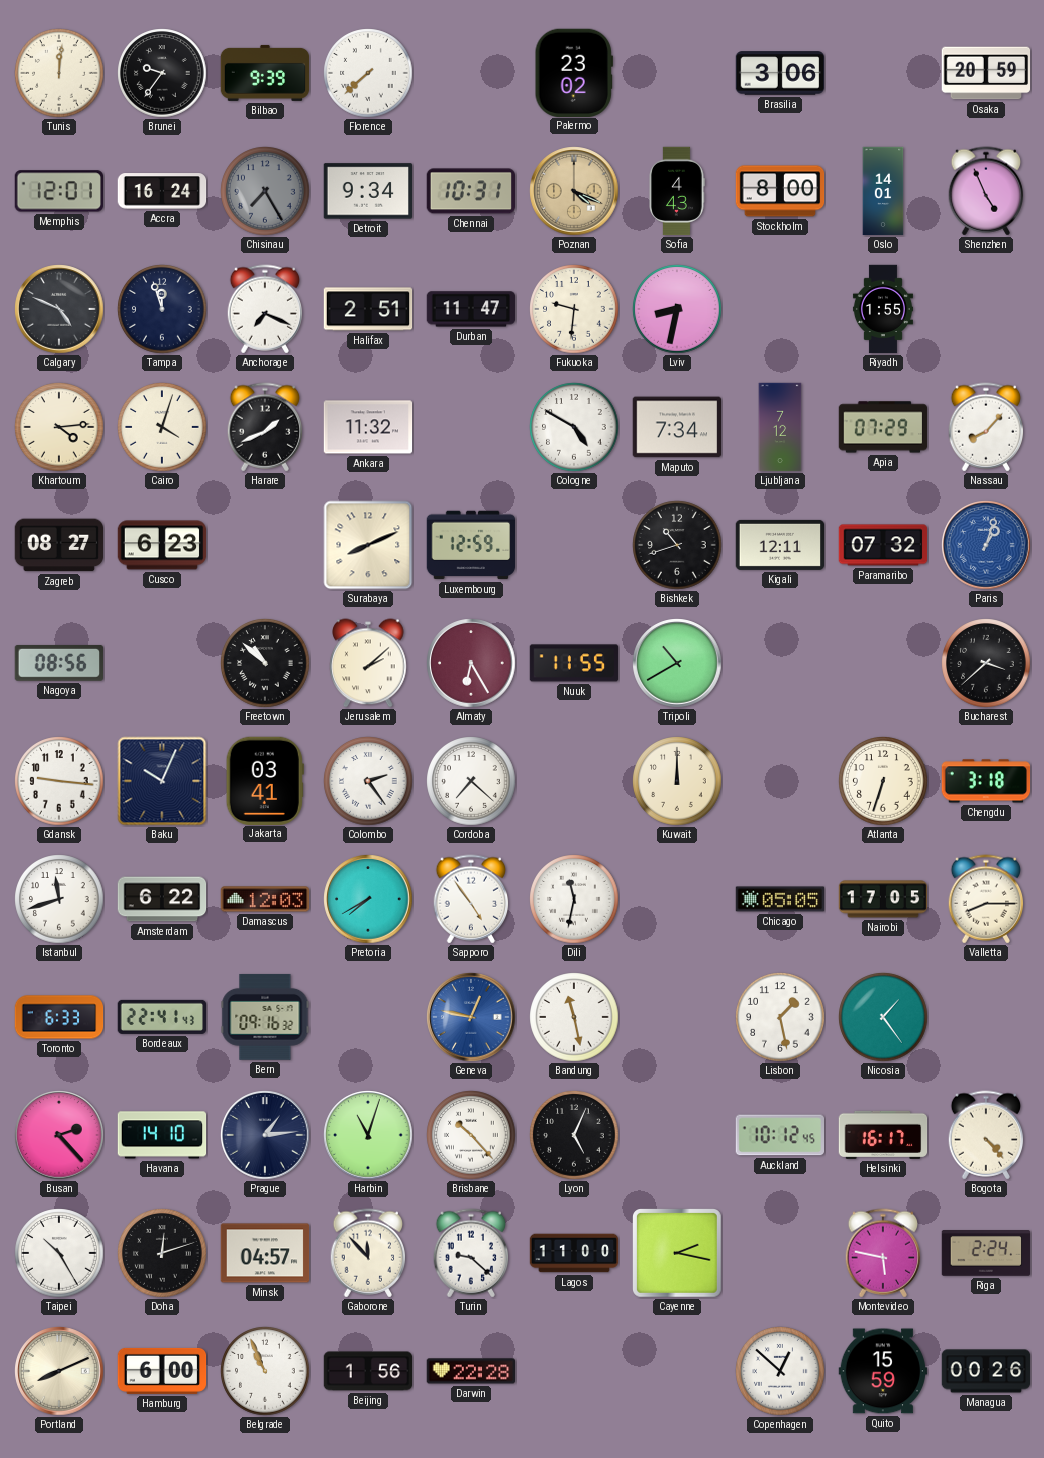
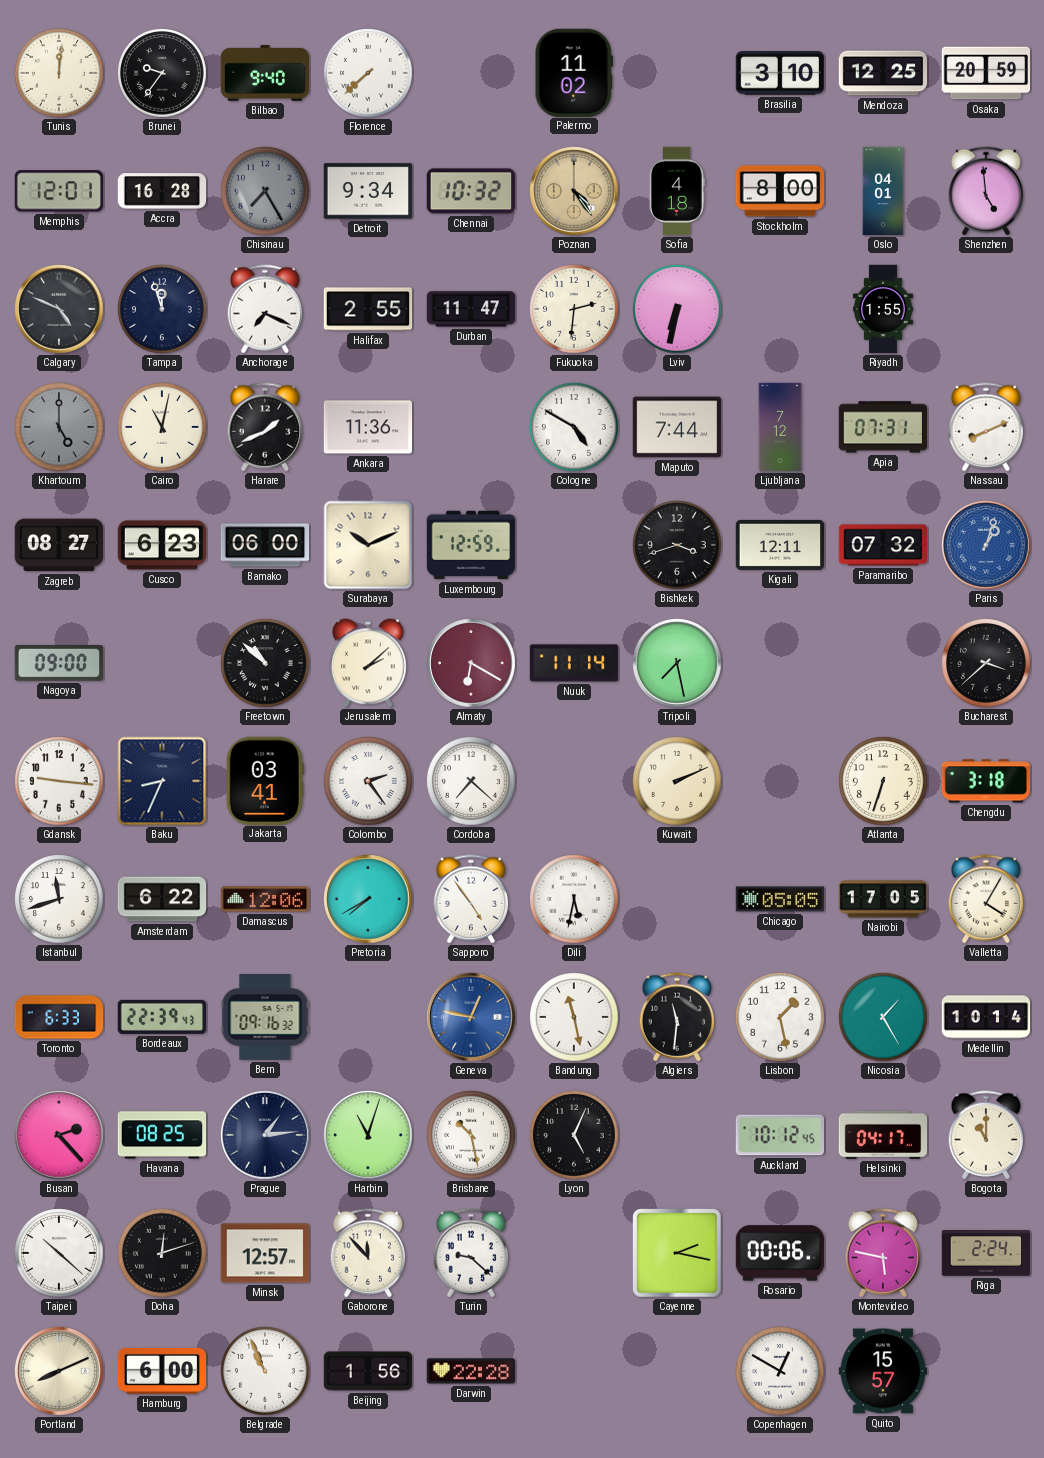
Bilbao: 9:39 -> 9:40
Palermo: 23:02 -> 11:02
Brasilia: 3:06 -> 3:10
Mendoza: none -> 12:25
Accra: 16:24 -> 16:28
Chennai: 10:31 -> 10:32
Poznan: 4:19 -> 4:24
Sofia: 4:43 -> 4:18
Oslo: 14:01 -> 04:01
Shenzhen: 4:56 -> 4:59
Halifax: 2:51 -> 2:55
Fukuoka: 9:31 -> 2:31
Lviv: 8:32 -> 6:32
Khartoum: 4:14 -> 5:00
Khartoum dial: cream -> grey
Cairo: 4:03 -> 11:02
Ankara: 11:32 -> 11:36
Maputo: 7:34 -> 7:44
Apia: 07:29 -> 07:31
Nassau: 8:07 -> 8:11
Bamako: none -> 06:00
Surabaya: 8:11 -> 10:11
Bishkek: 10:42 -> 3:42
Nagoya: 08:56 -> 09:00
Almaty: 6:25 -> 6:20
Nuuk: 11:55 -> 11:14
Tripoli: 10:40 -> 7:28
Baku: 10:04 -> 8:34
Kuwait: 12:00 -> 2:11
Damascus: 12:03 -> 12:06
Dili: 11:32 -> 5:32
Valletta: 8:15 -> 4:05
Bordeaux: 22:41 -> 22:39
Algiers: none -> 11:31
Nicosia: 1:24 -> 1:25
Medellin: none -> 10:14
Havana: 14:10 -> 08:25
Brisbane: 10:23 -> 10:28
Helsinki: 16:17 -> 04:17
Bogota: 4:23 -> 11:00
Taipei: 10:25 -> 10:22
Minsk: 04:57 -> 12:57
Lagos: 11:00 -> none
Rosario: none -> 00:06
Copenhagen: 12:52 -> 12:50
Quito: 15:59 -> 15:57
Managua: 00:26 -> none
